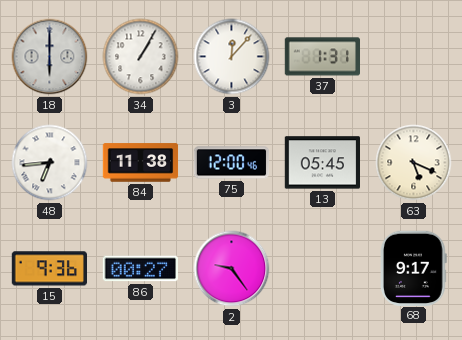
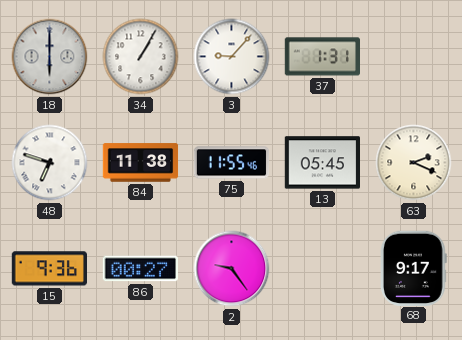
3: 12:07 -> 9:07
48: 6:44 -> 6:48
75: 12:00 -> 11:55
63: 5:19 -> 2:19
